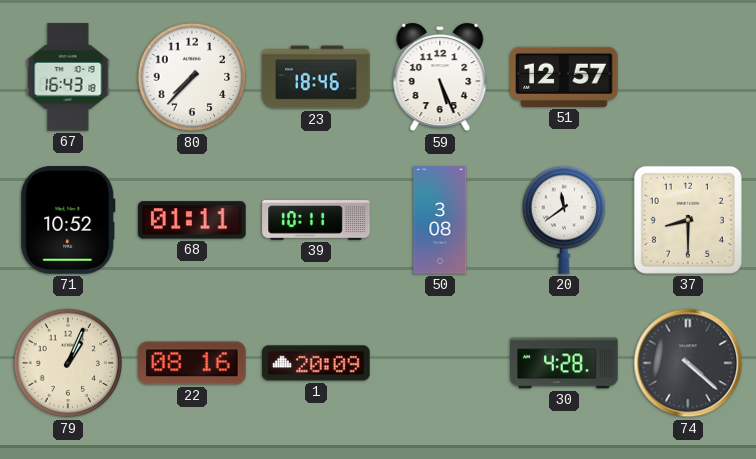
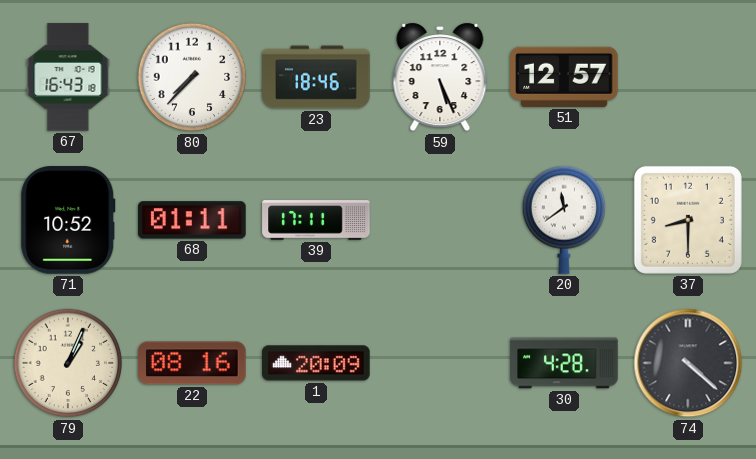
39: 10:11 -> 17:11
50: 3:08 -> none
